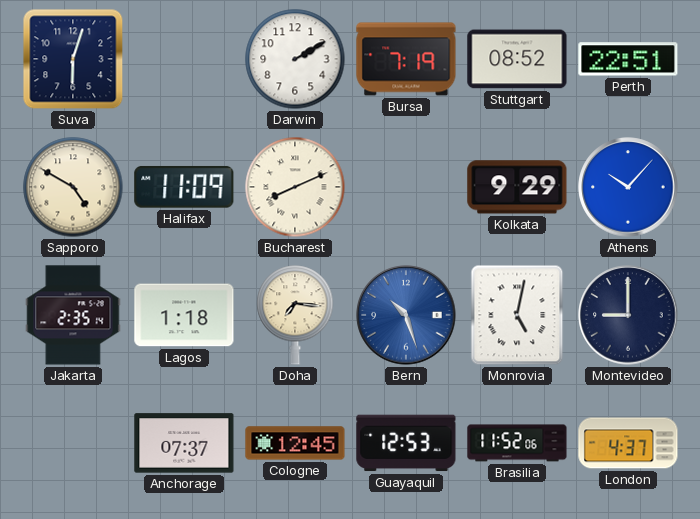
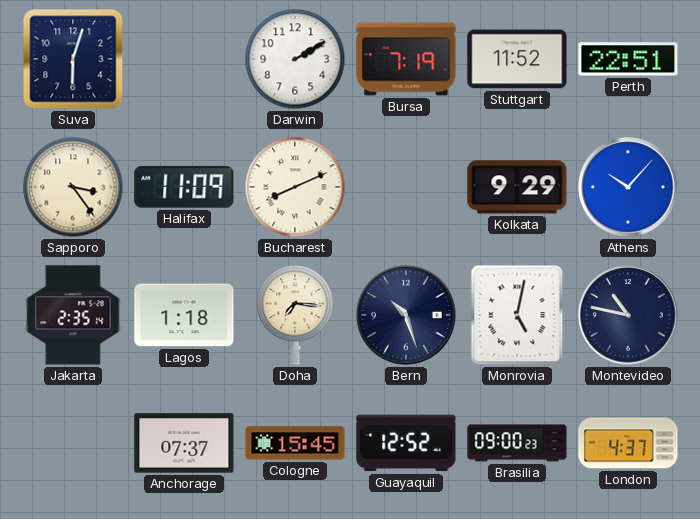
Stuttgart: 08:52 -> 11:52
Sapporo: 4:50 -> 3:24
Bern dial: blue -> navy
Montevideo: 9:00 -> 10:47
Cologne: 12:45 -> 15:45
Guayaquil: 12:53 -> 12:52
Brasilia: 11:52 -> 09:00
